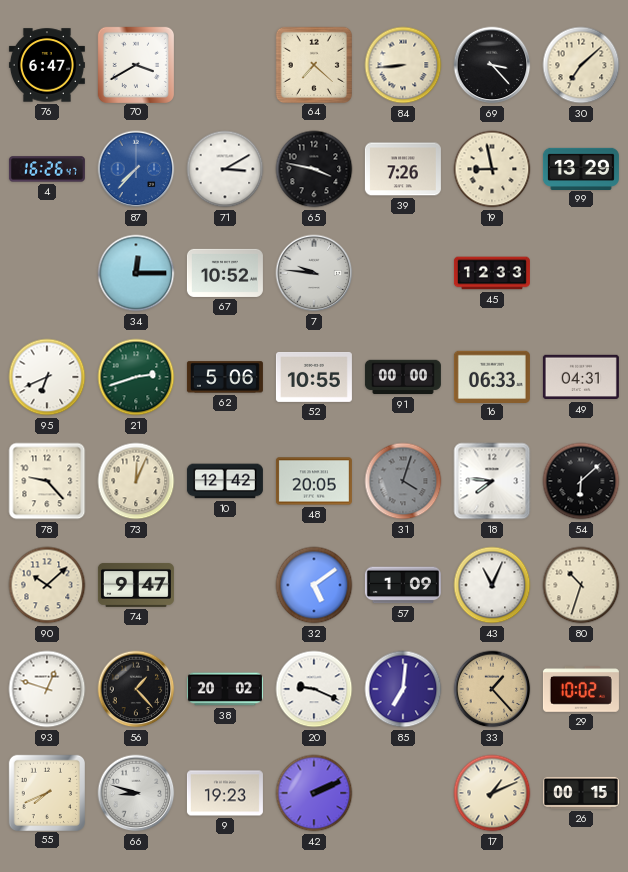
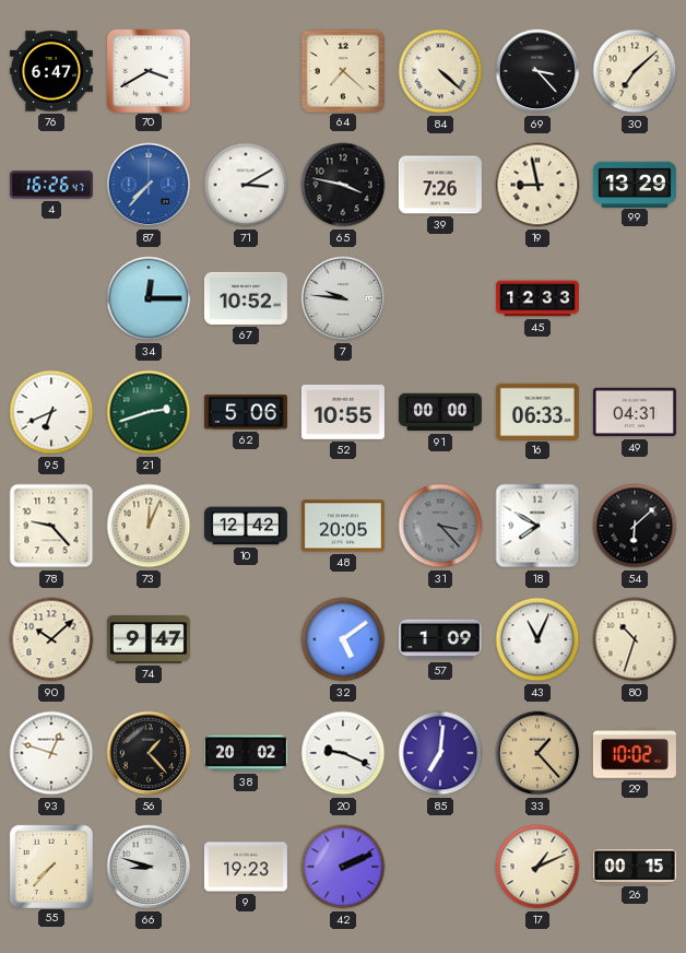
84: 8:44 -> 4:22
31: 4:03 -> 3:23
18: 7:46 -> 7:50
55: 7:41 -> 7:37
